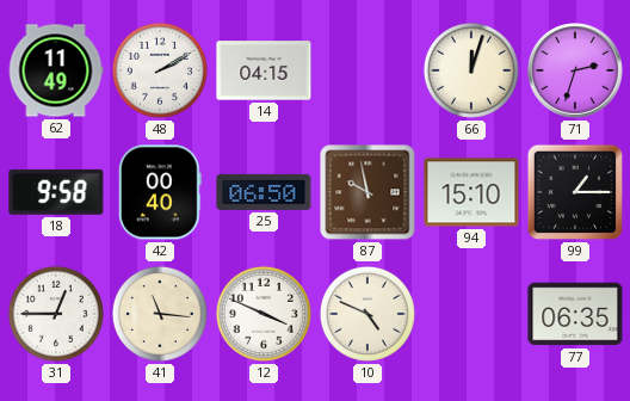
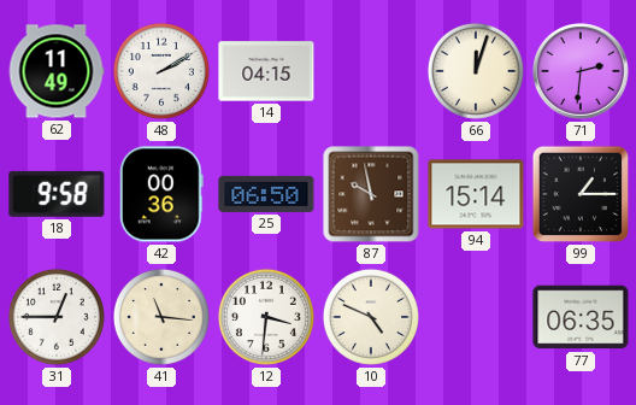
71: 2:33 -> 2:31
42: 00:40 -> 00:36
94: 15:10 -> 15:14
12: 3:49 -> 3:31
